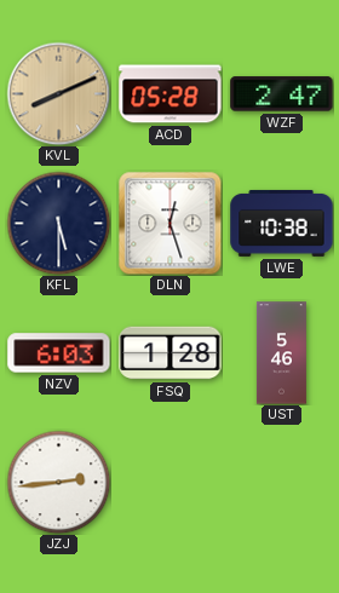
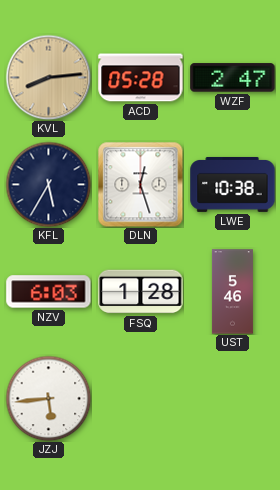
KVL: 8:11 -> 8:14
KFL: 5:30 -> 5:35
JZJ: 2:44 -> 5:44
